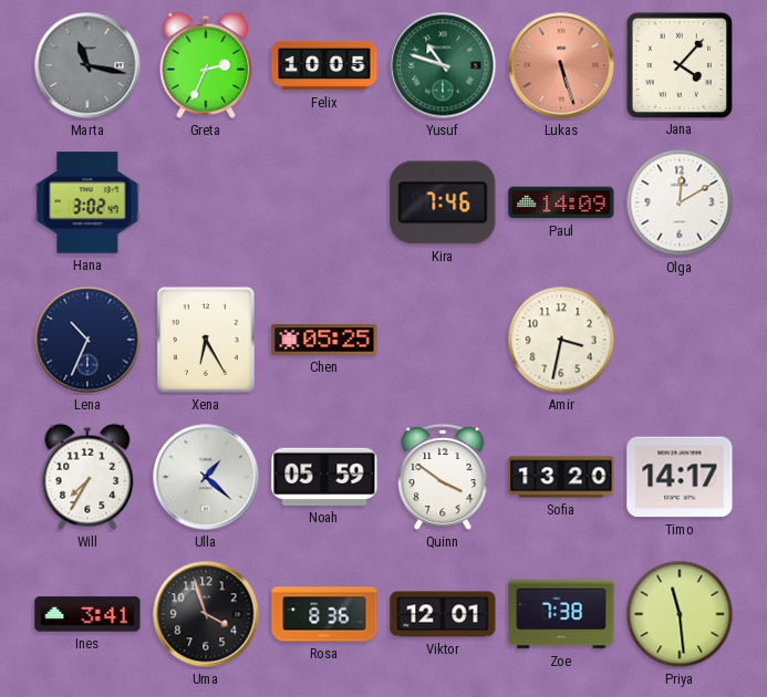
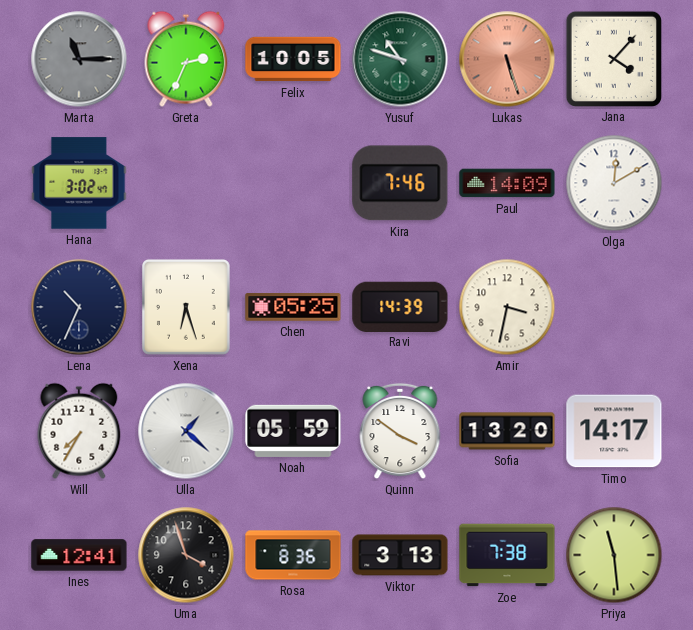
Marta: 11:17 -> 11:15
Xena: 6:25 -> 6:27
Ravi: none -> 14:39
Ines: 3:41 -> 12:41
Viktor: 12:01 -> 3:13
